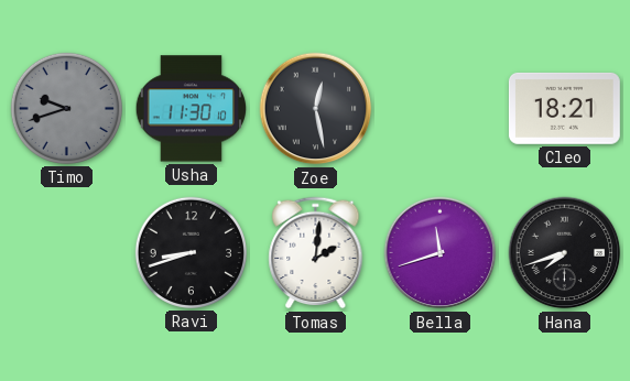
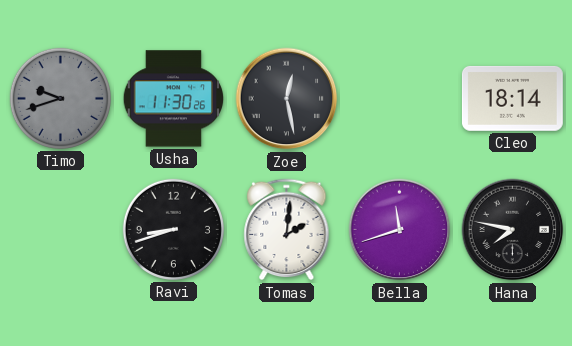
Usha: 11:30:10 -> 11:30:26
Cleo: 18:21 -> 18:14
Hana: 7:42 -> 7:47
